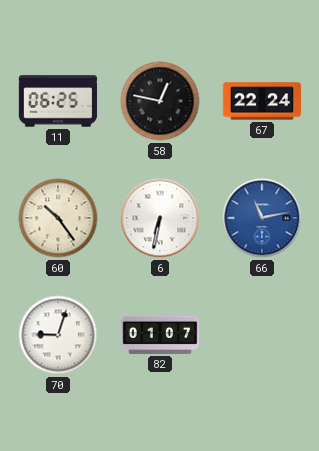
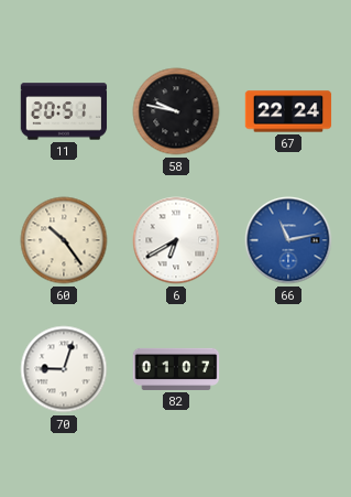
11: 06:25 -> 20:51
58: 12:47 -> 9:47
6: 6:32 -> 6:40
